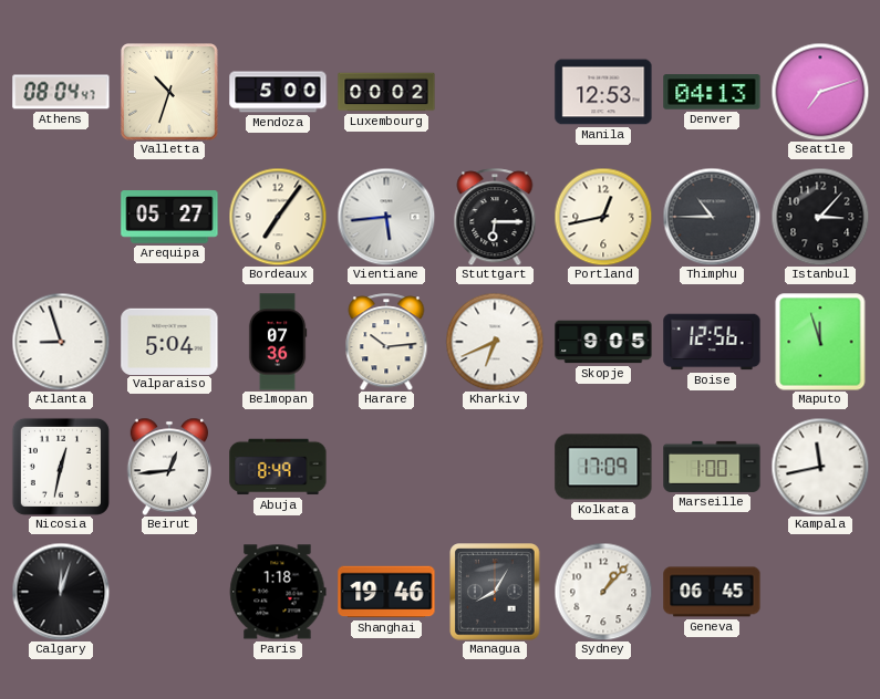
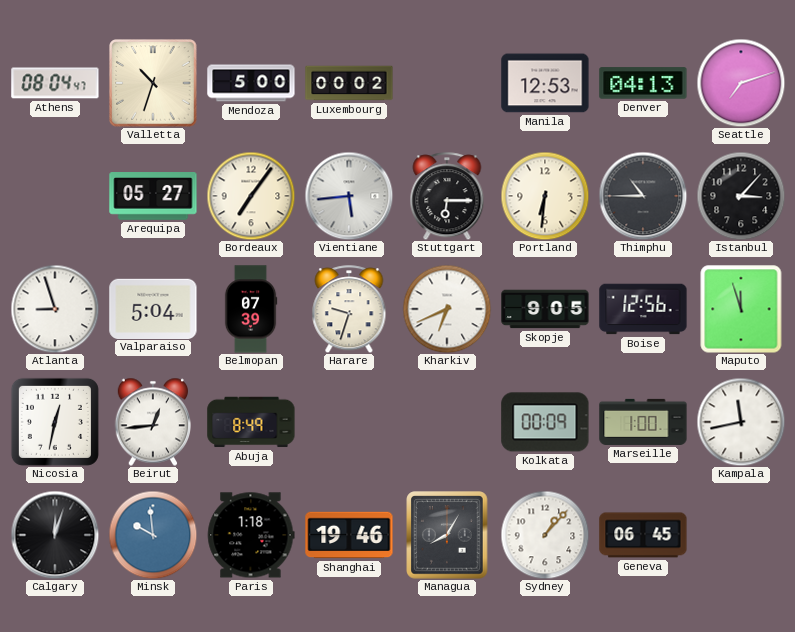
Portland: 12:43 -> 6:31
Belmopan: 07:36 -> 07:39
Harare: 10:14 -> 9:33
Kolkata: 17:09 -> 00:09
Minsk: none -> 9:59
